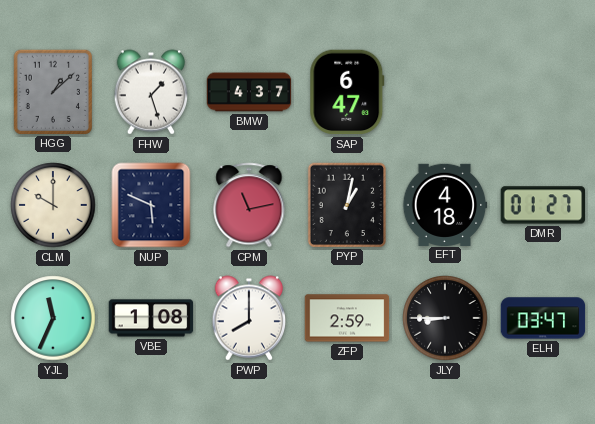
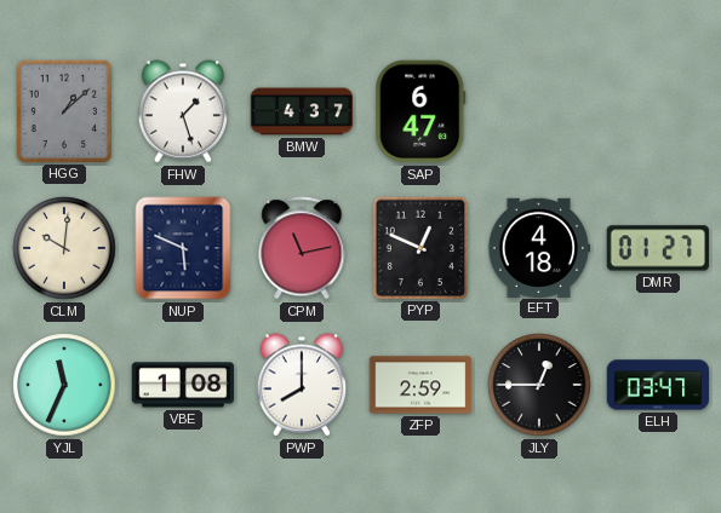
CLM: 10:00 -> 10:01
PYP: 1:02 -> 12:49
JLY: 8:45 -> 12:45
